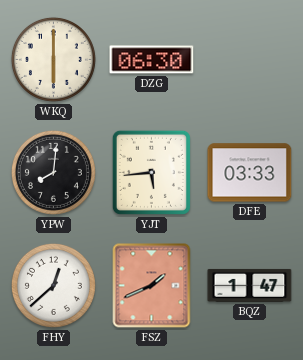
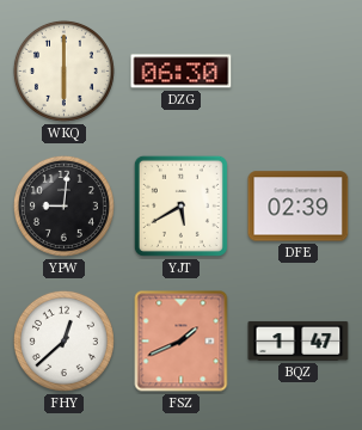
YPW: 8:01 -> 9:01
YJT: 5:44 -> 5:40
DFE: 03:33 -> 02:39
